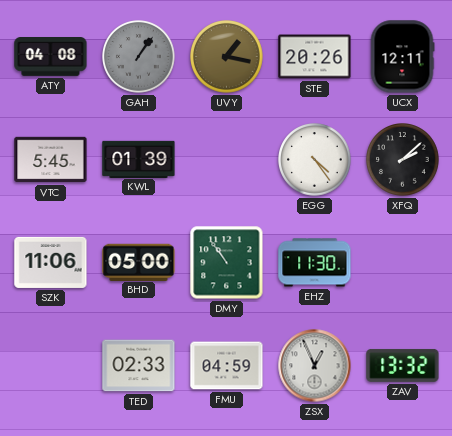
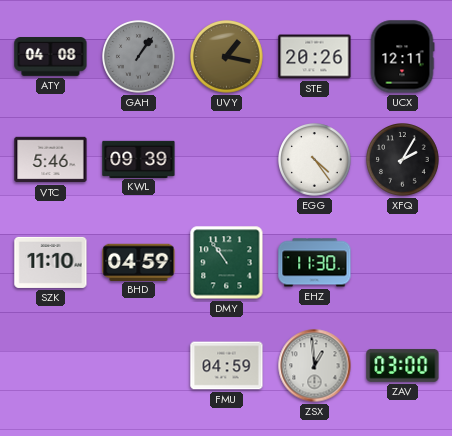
VTC: 5:45 -> 5:46
KWL: 01:39 -> 09:39
XFQ: 2:08 -> 2:05
SZK: 11:06 -> 11:10
BHD: 05:00 -> 04:59
TED: 02:33 -> none
ZSX: 12:56 -> 12:59
ZAV: 13:32 -> 03:00
